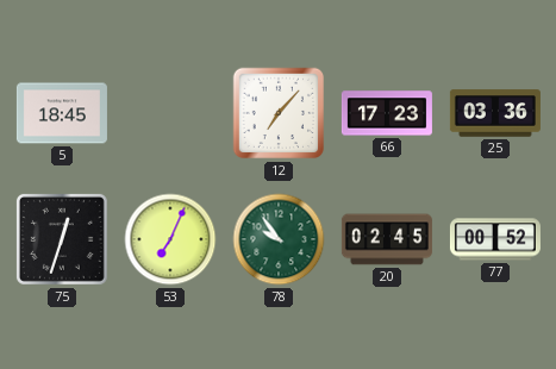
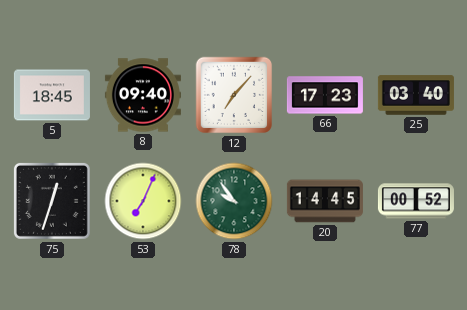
8: none -> 09:40
25: 03:36 -> 03:40
20: 02:45 -> 14:45
